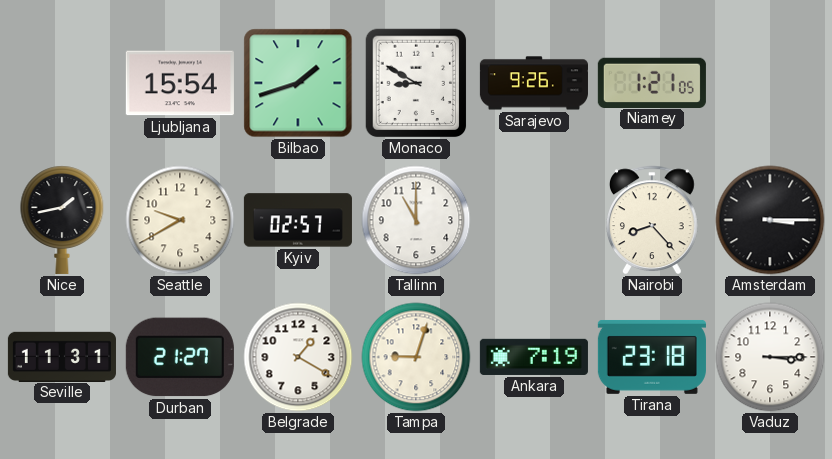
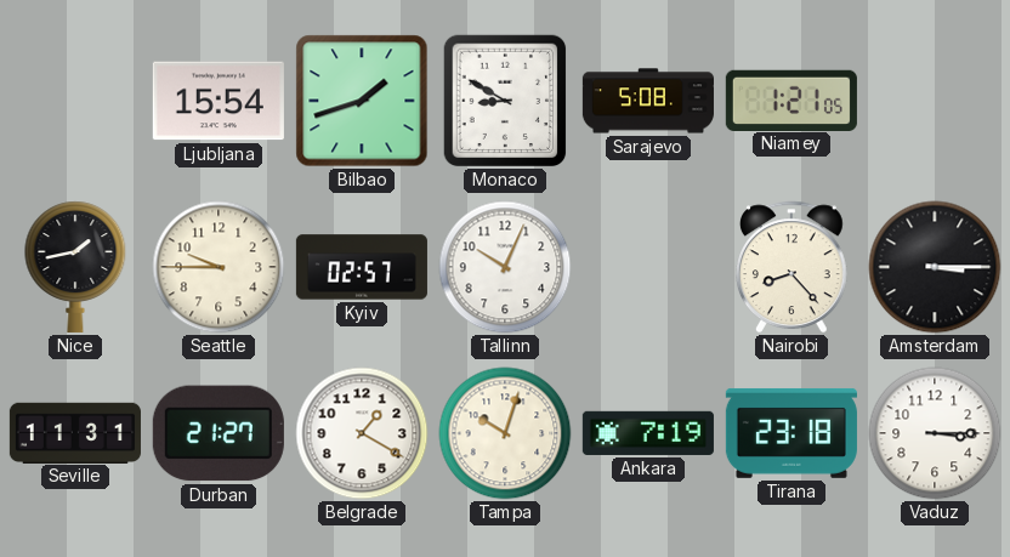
Sarajevo: 9:26 -> 5:08
Seattle: 9:40 -> 9:45
Tallinn: 11:00 -> 10:04
Tampa: 9:03 -> 10:03
